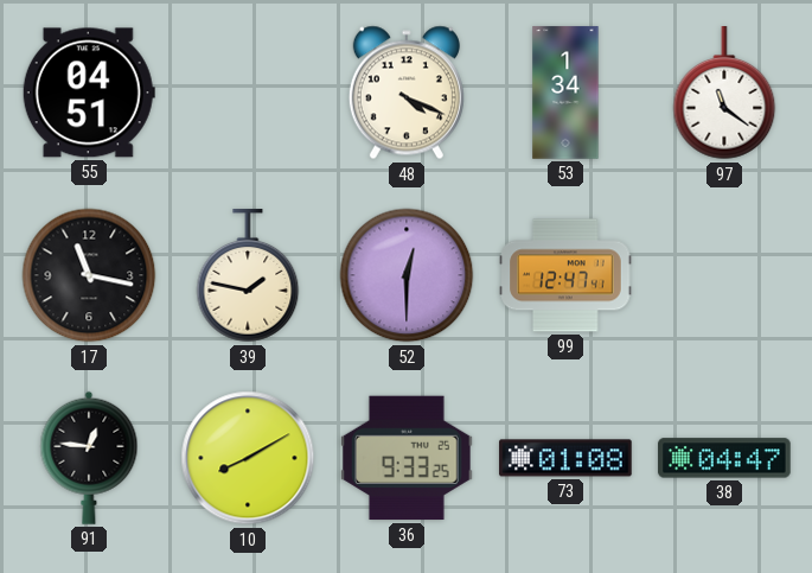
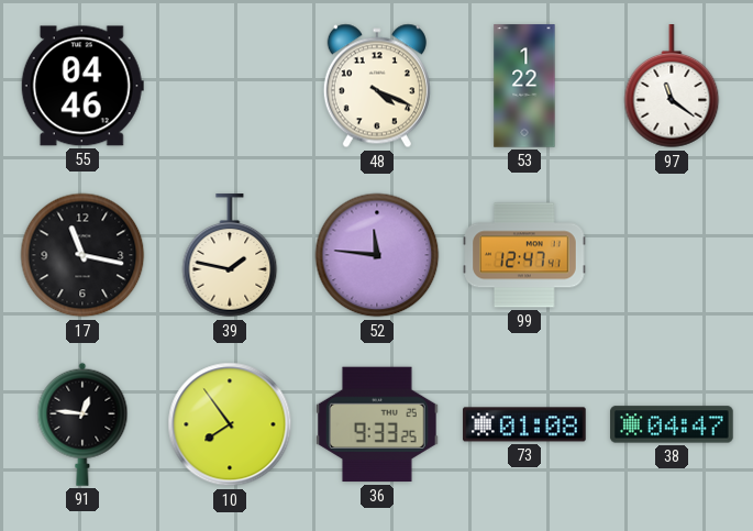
55: 04:51 -> 04:46
53: 1:34 -> 1:22
52: 12:30 -> 11:46
10: 8:10 -> 7:54
